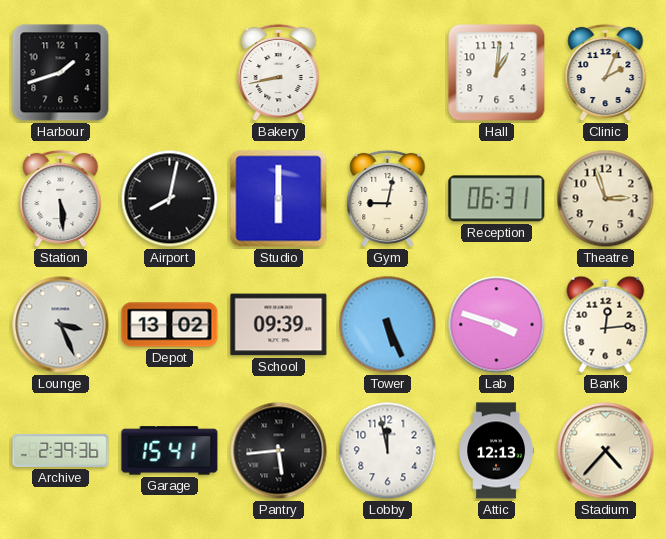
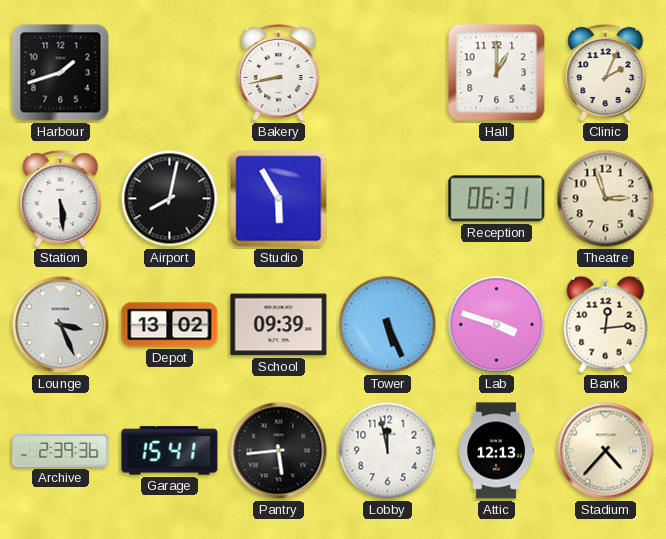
Hall: 1:01 -> 1:00
Studio: 6:00 -> 5:55
Gym: 9:02 -> none
